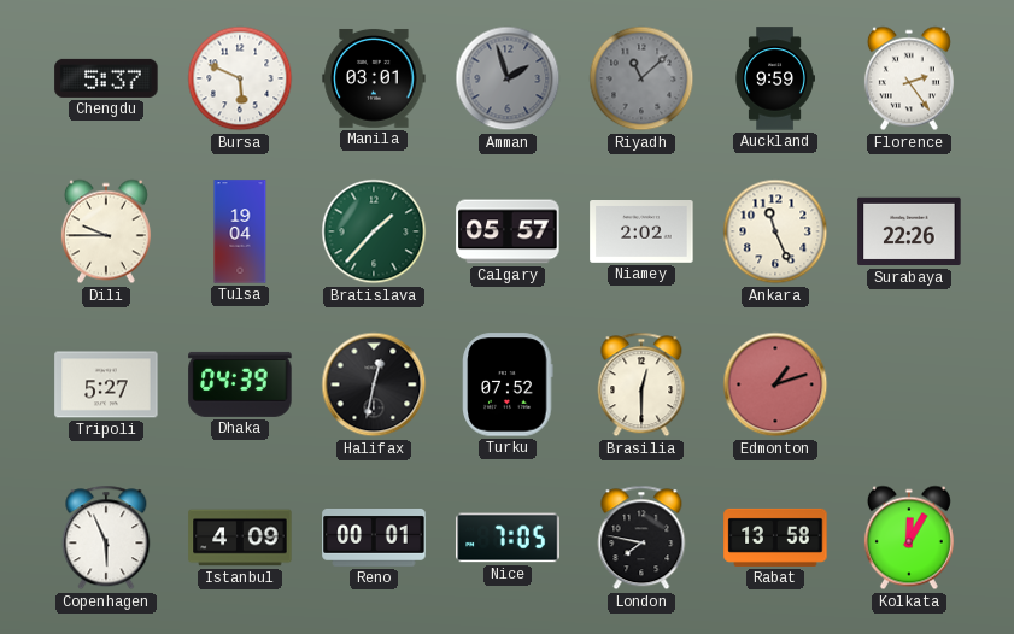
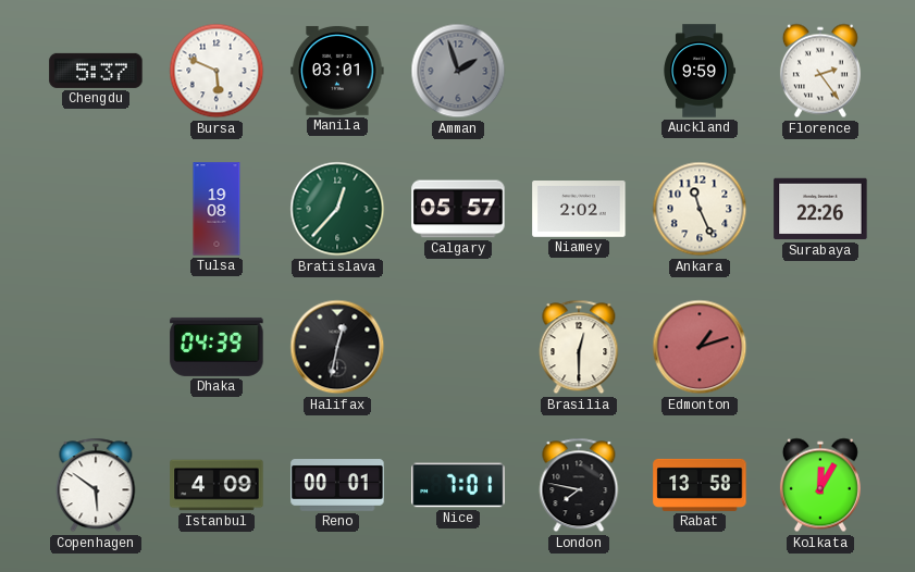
Riyadh: 11:08 -> none
Dili: 9:45 -> none
Tulsa: 19:04 -> 19:08
Bratislava: 1:37 -> 12:37
Tripoli: 5:27 -> none
Turku: 07:52 -> none
Copenhagen: 5:56 -> 5:51
Nice: 7:05 -> 7:01
